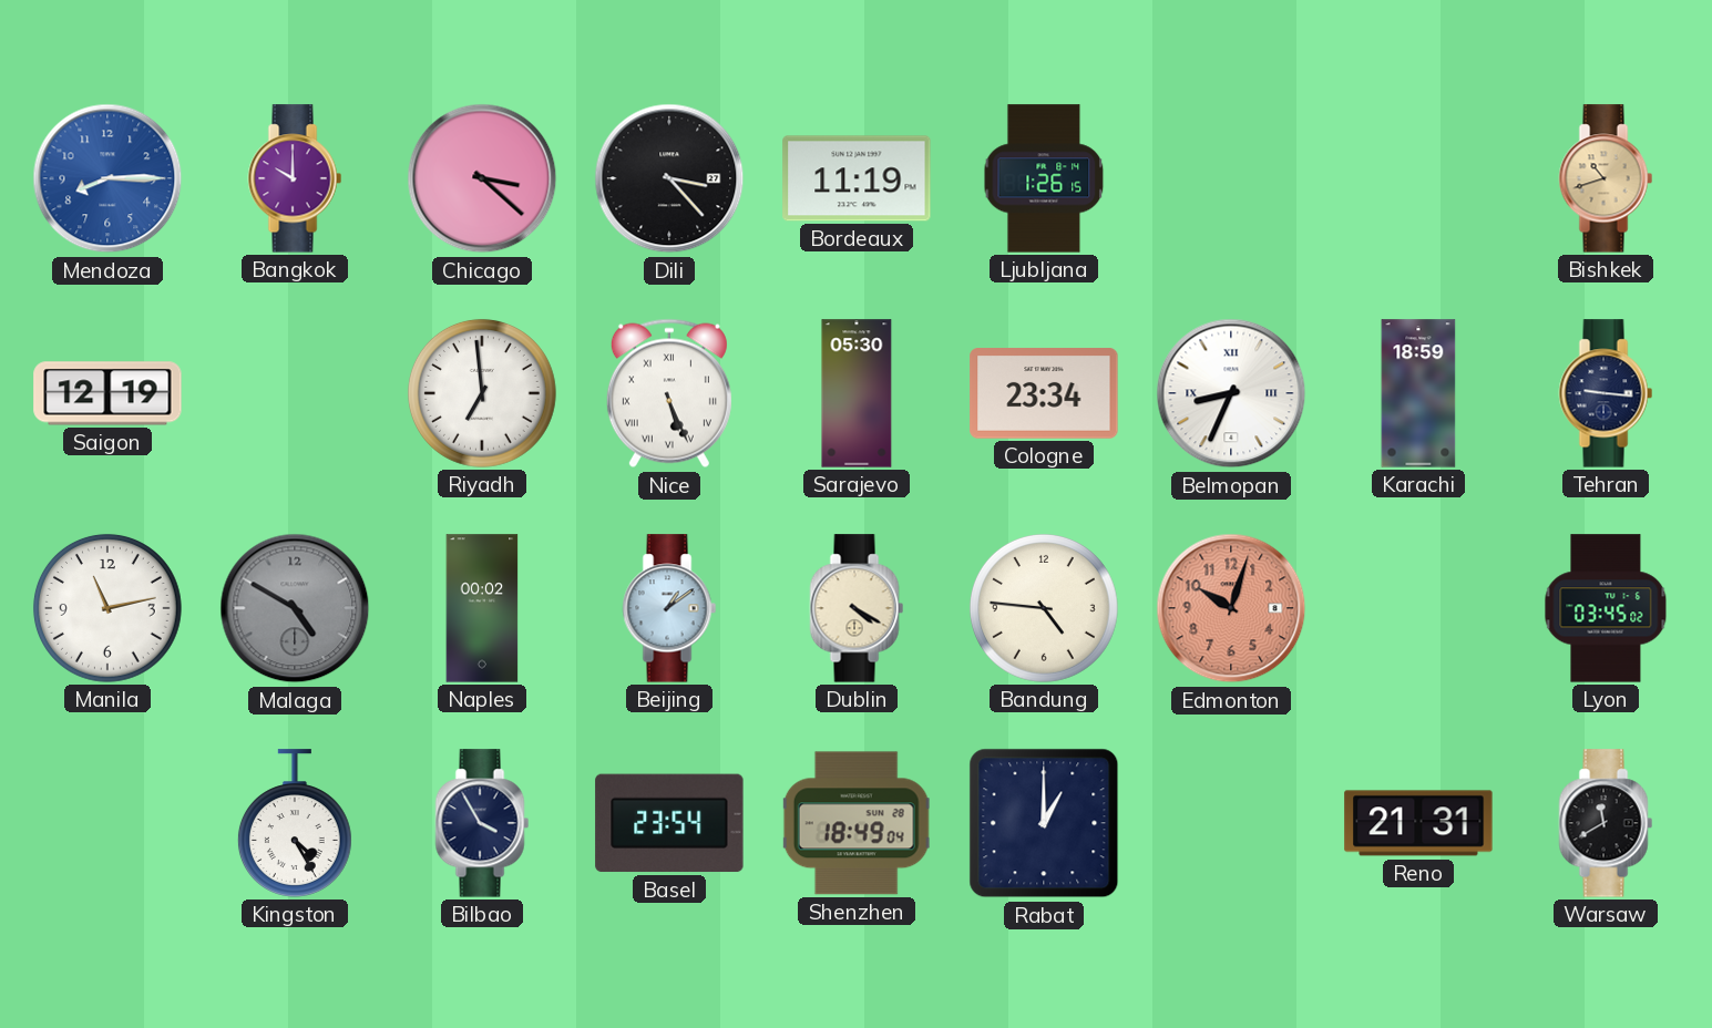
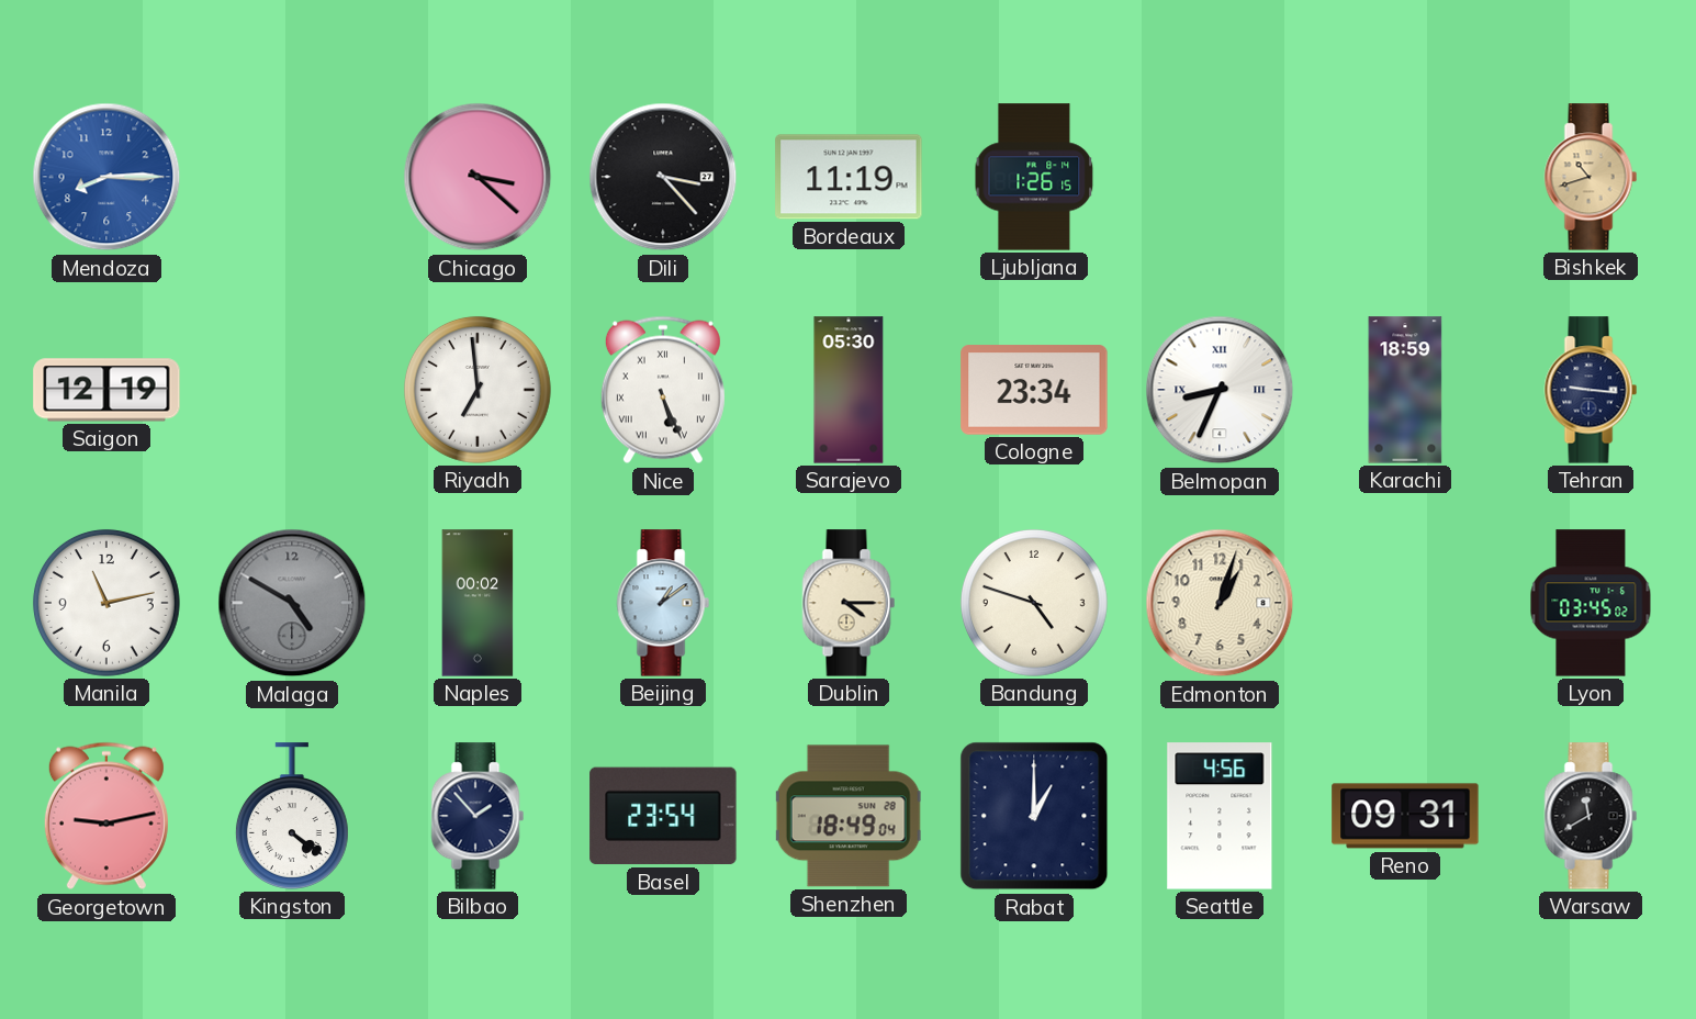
Bangkok: 10:00 -> none
Dublin: 4:20 -> 4:15
Bandung: 4:46 -> 4:48
Edmonton: 10:03 -> 1:03
Edmonton dial: salmon -> cream
Georgetown: none -> 9:13
Kingston: 4:25 -> 4:21
Bilbao: 3:55 -> 1:53
Seattle: none -> 4:56
Reno: 21:31 -> 09:31
